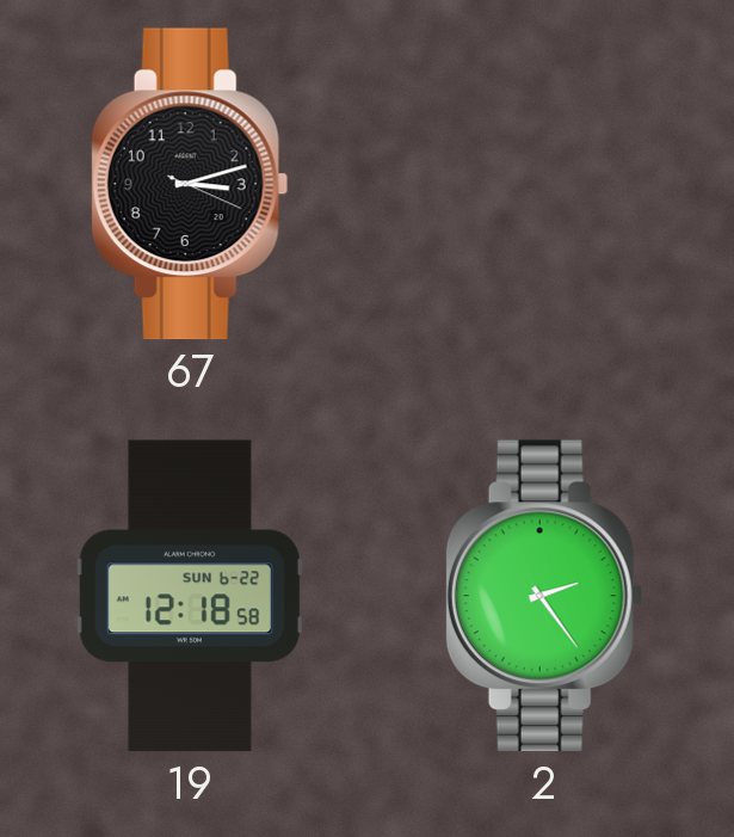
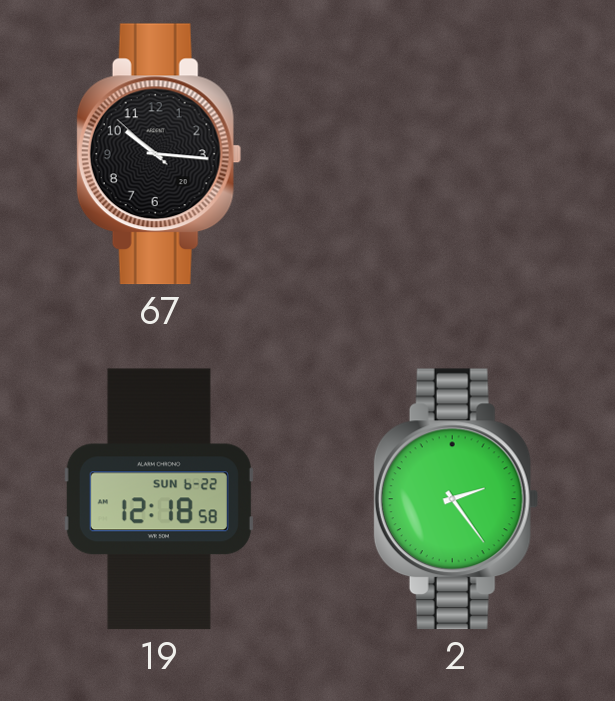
67: 3:12 -> 10:15
